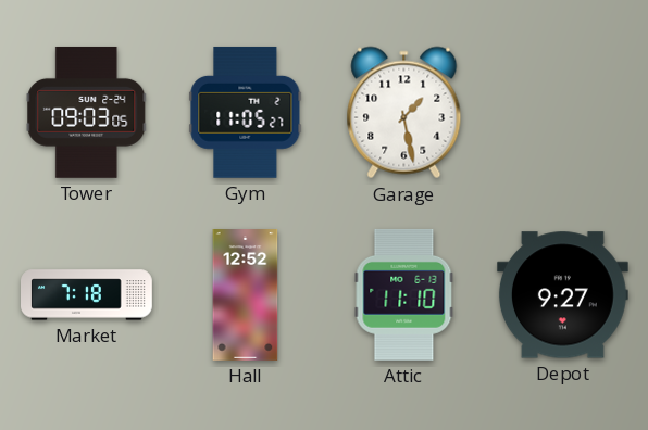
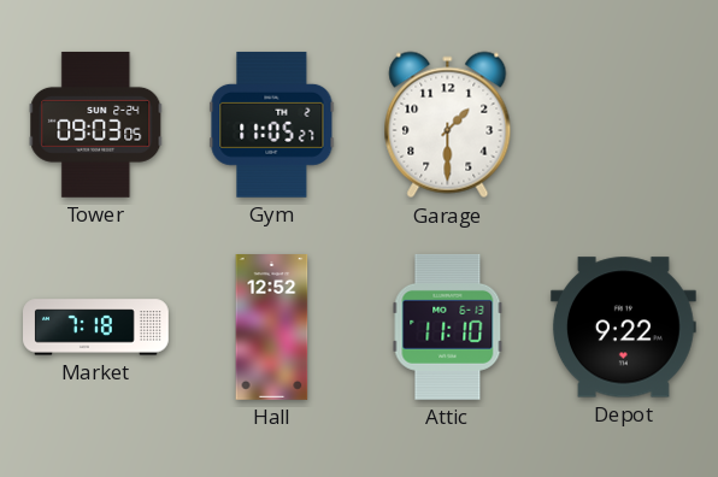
Garage: 1:28 -> 1:30
Depot: 9:27 -> 9:22
